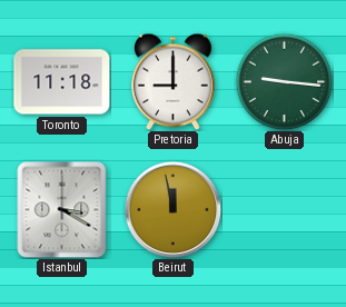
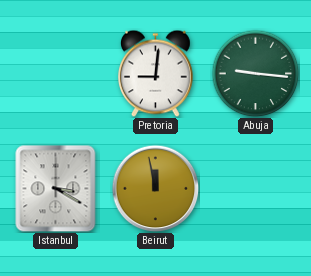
Toronto: 11:18 -> none
Pretoria: 9:00 -> 9:01
